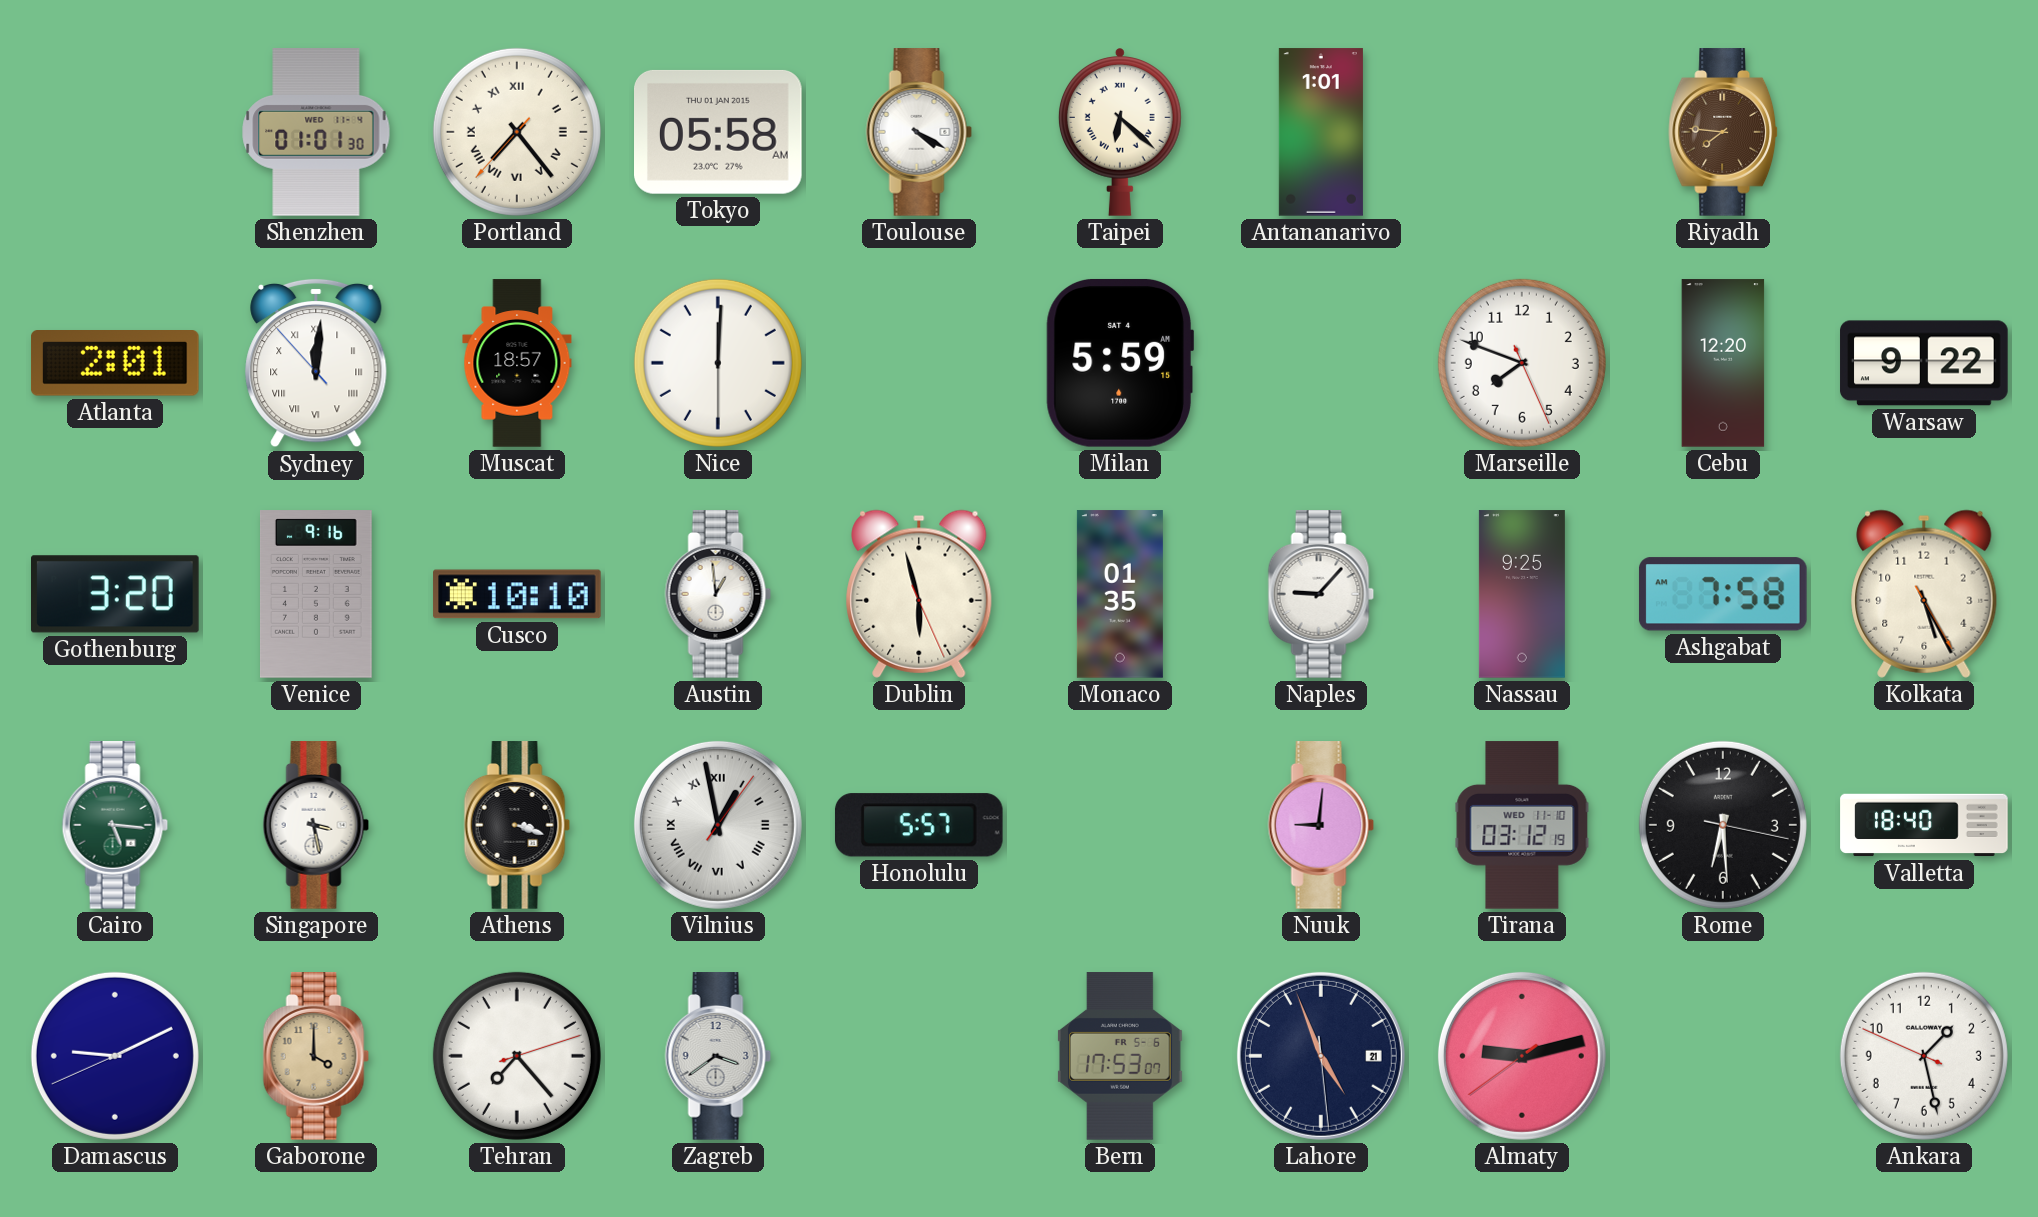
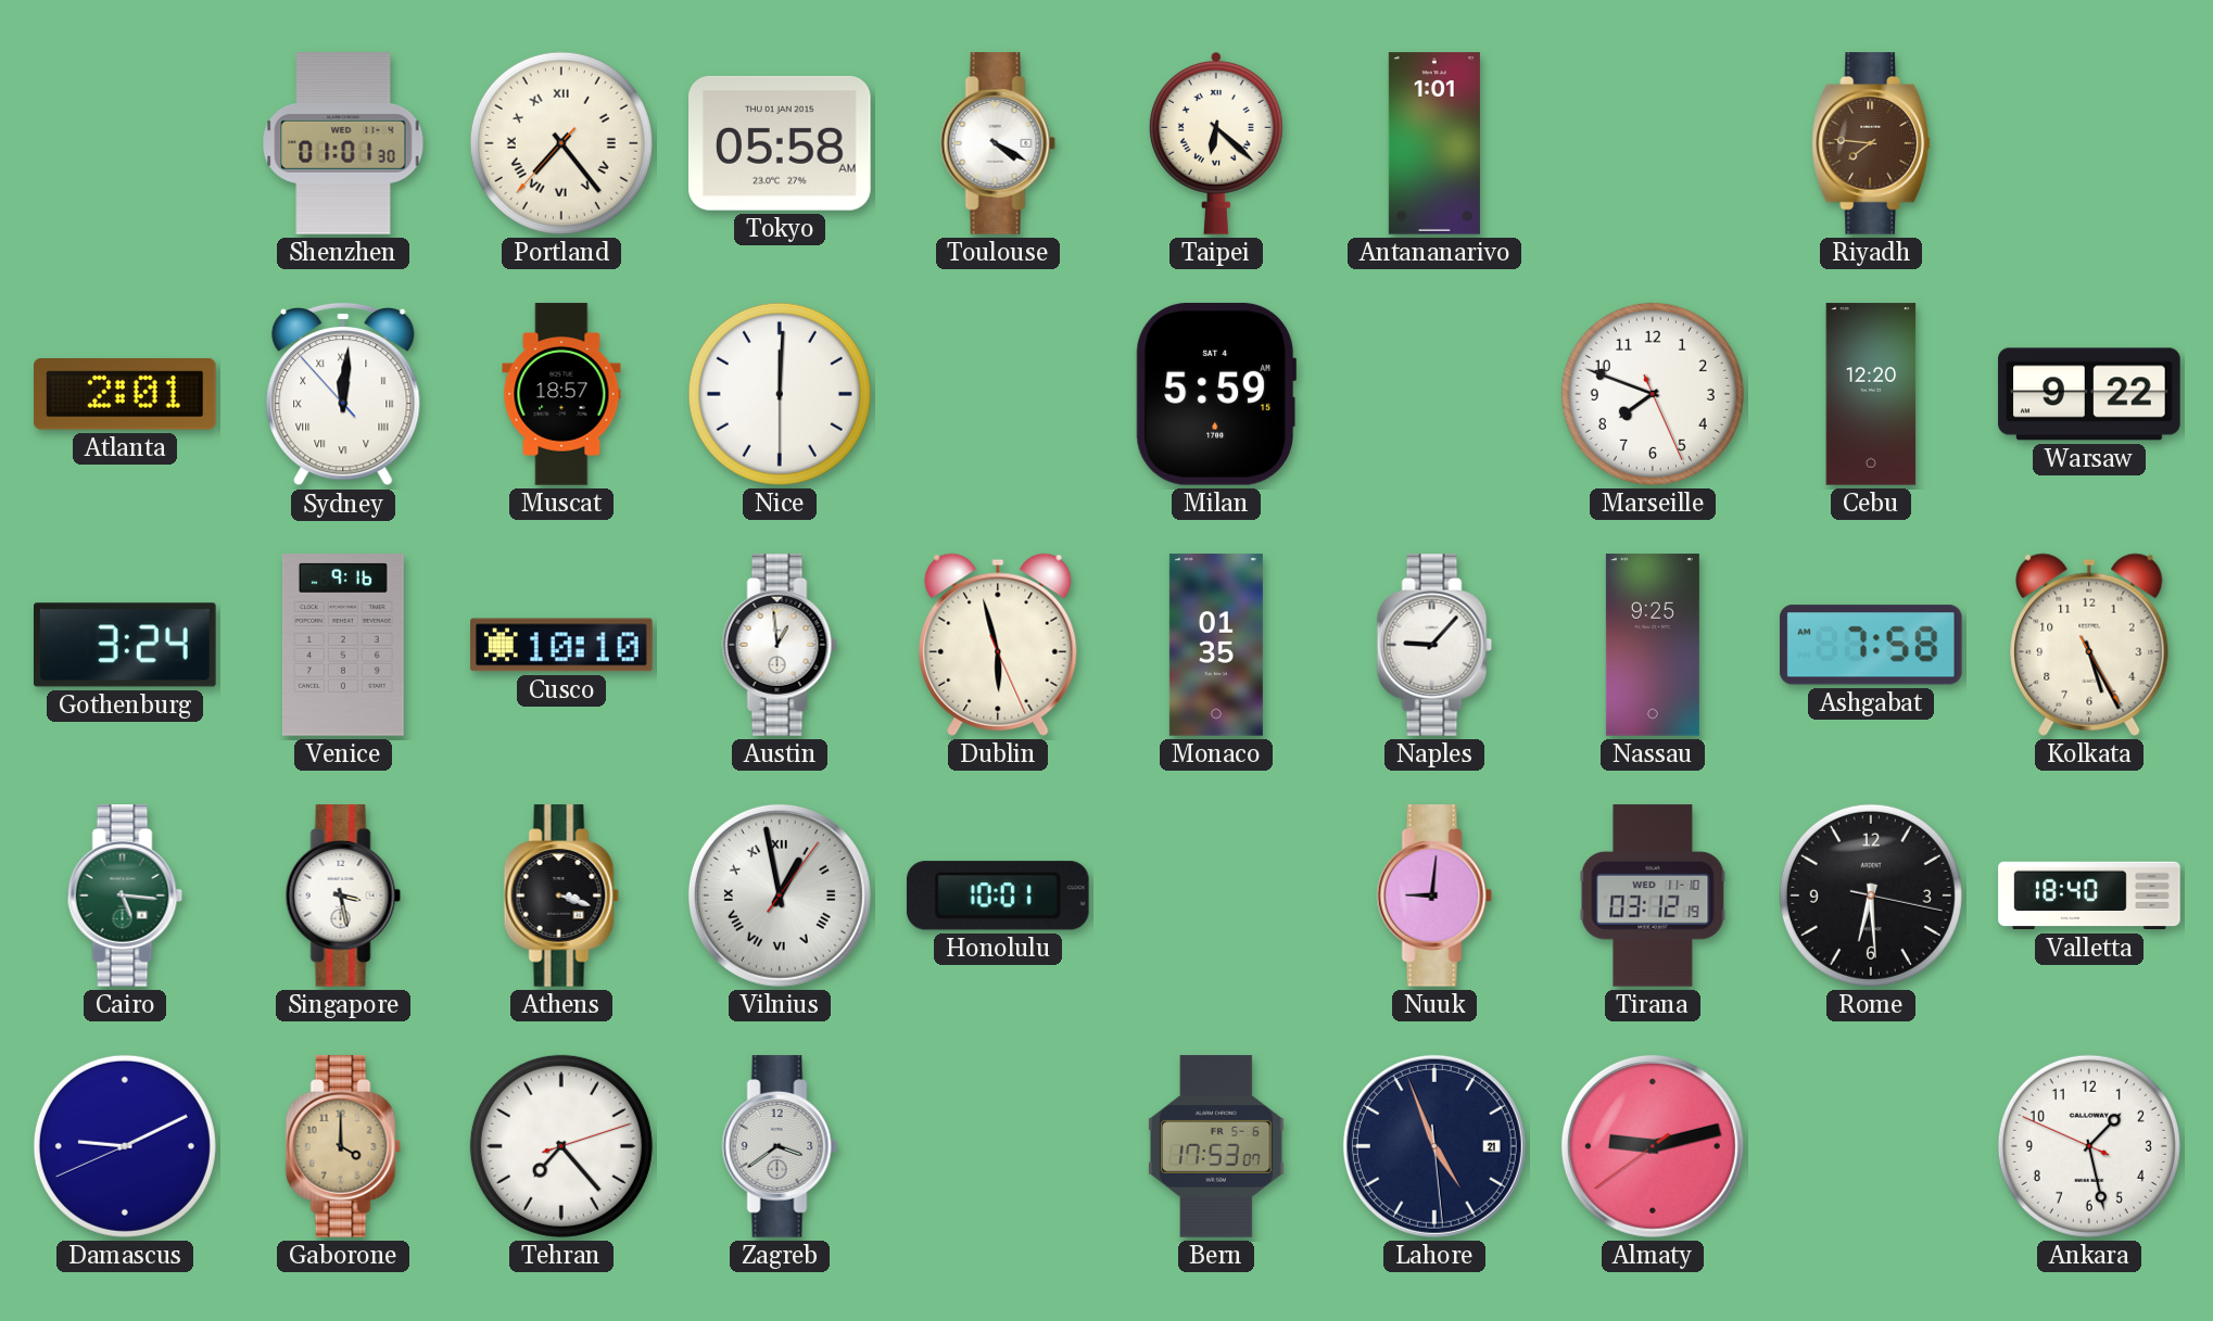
Gothenburg: 3:20 -> 3:24
Honolulu: 5:57 -> 10:01
